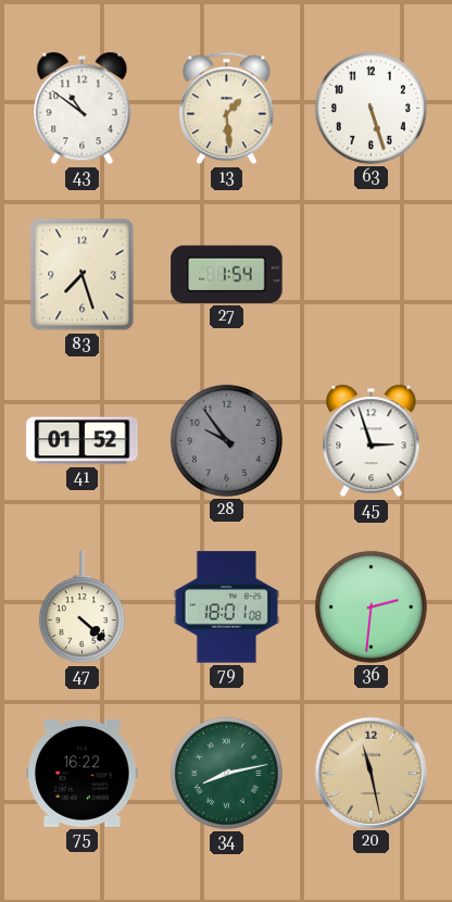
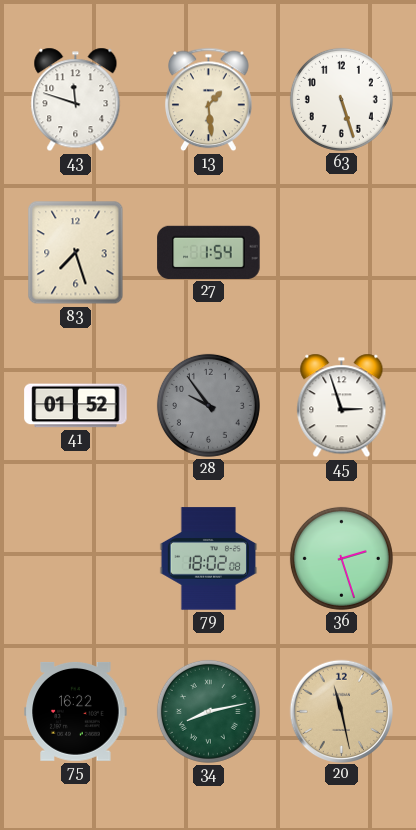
43: 10:51 -> 11:48
47: 4:22 -> none
79: 18:01 -> 18:02
36: 2:31 -> 2:27
